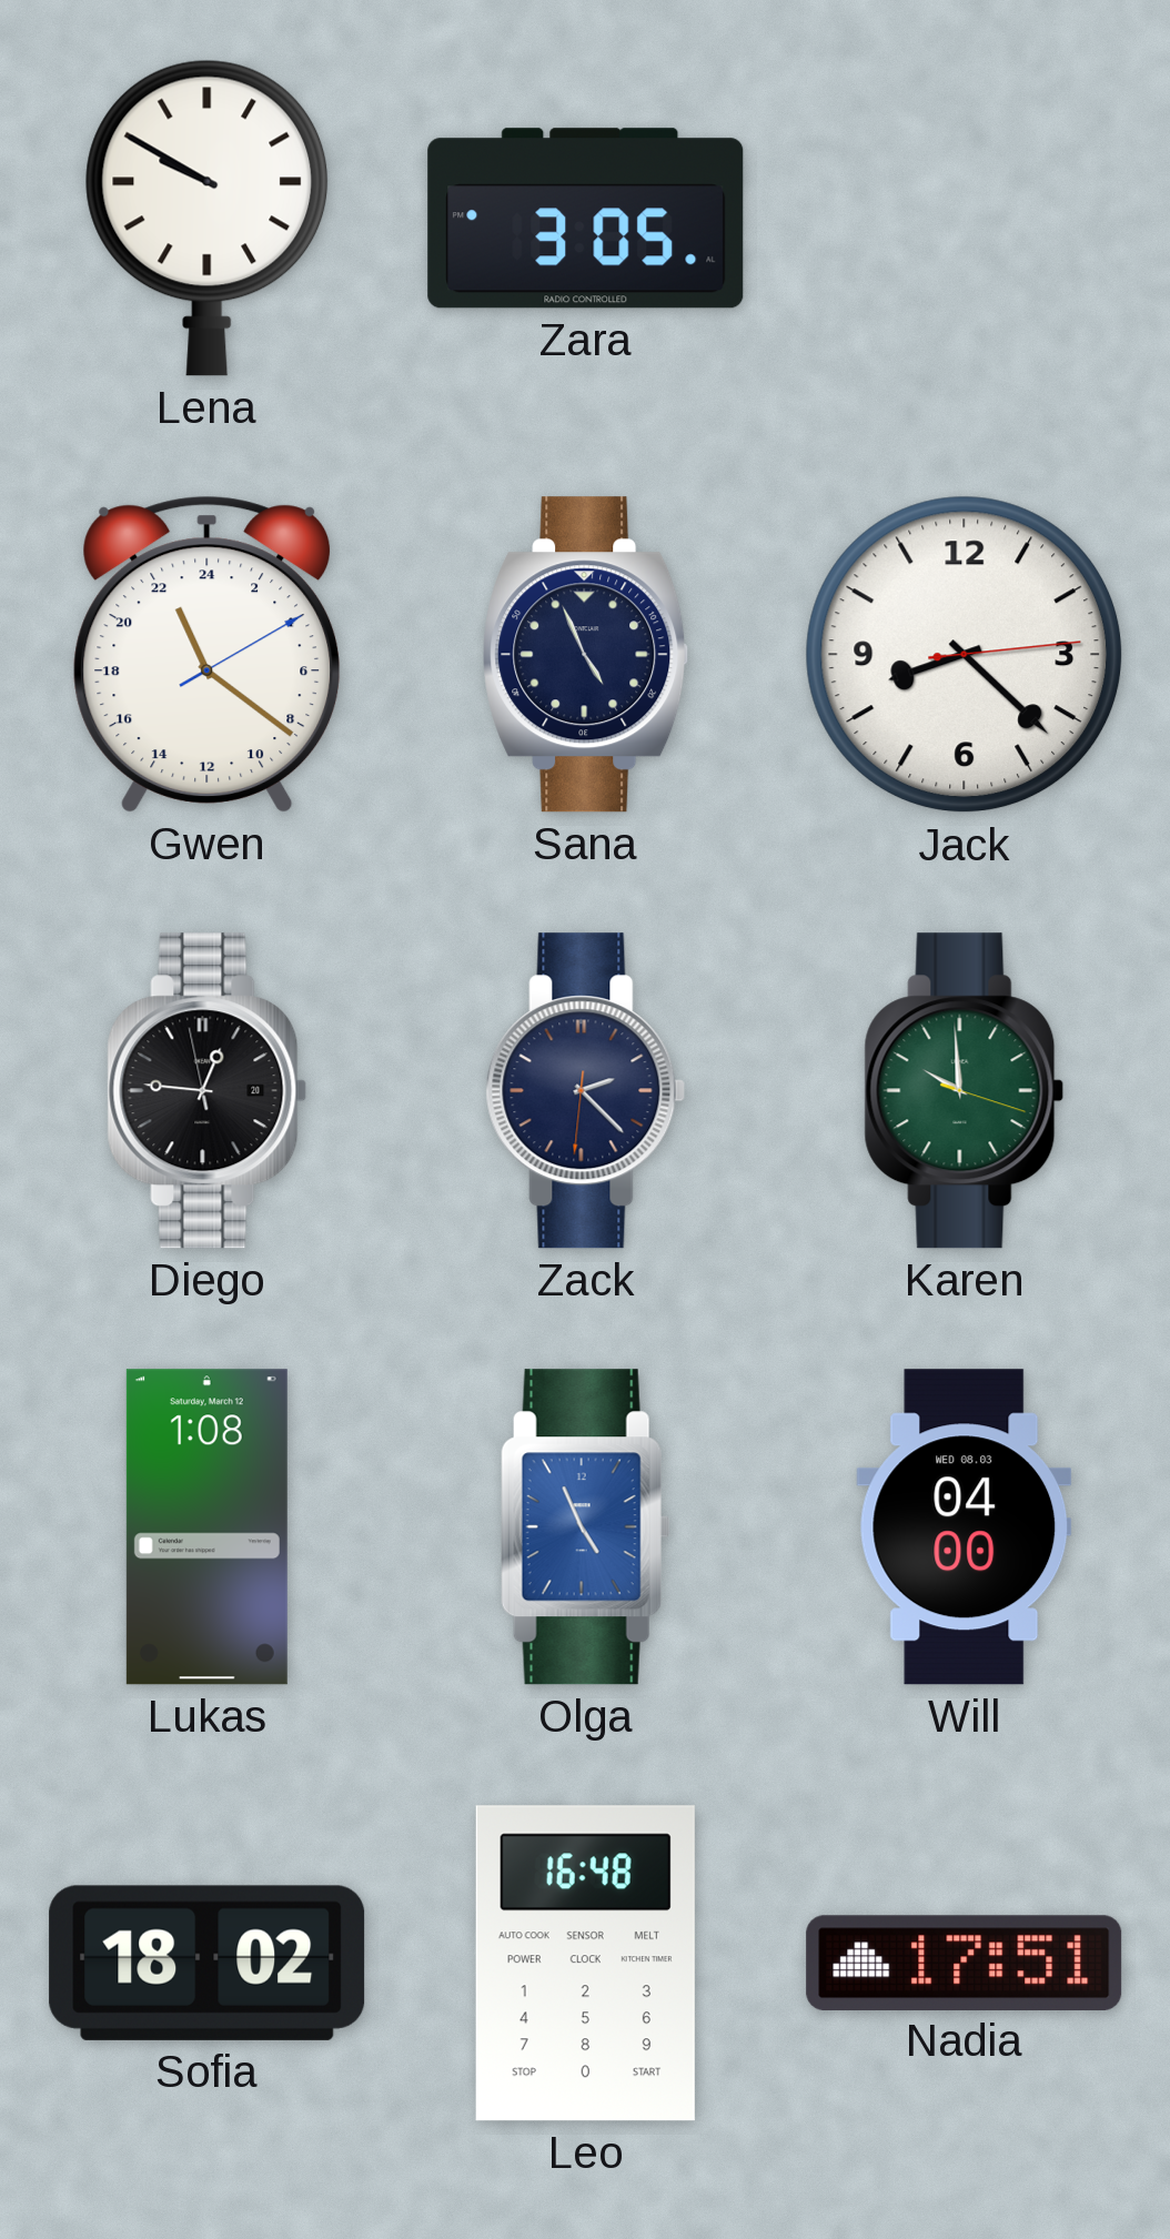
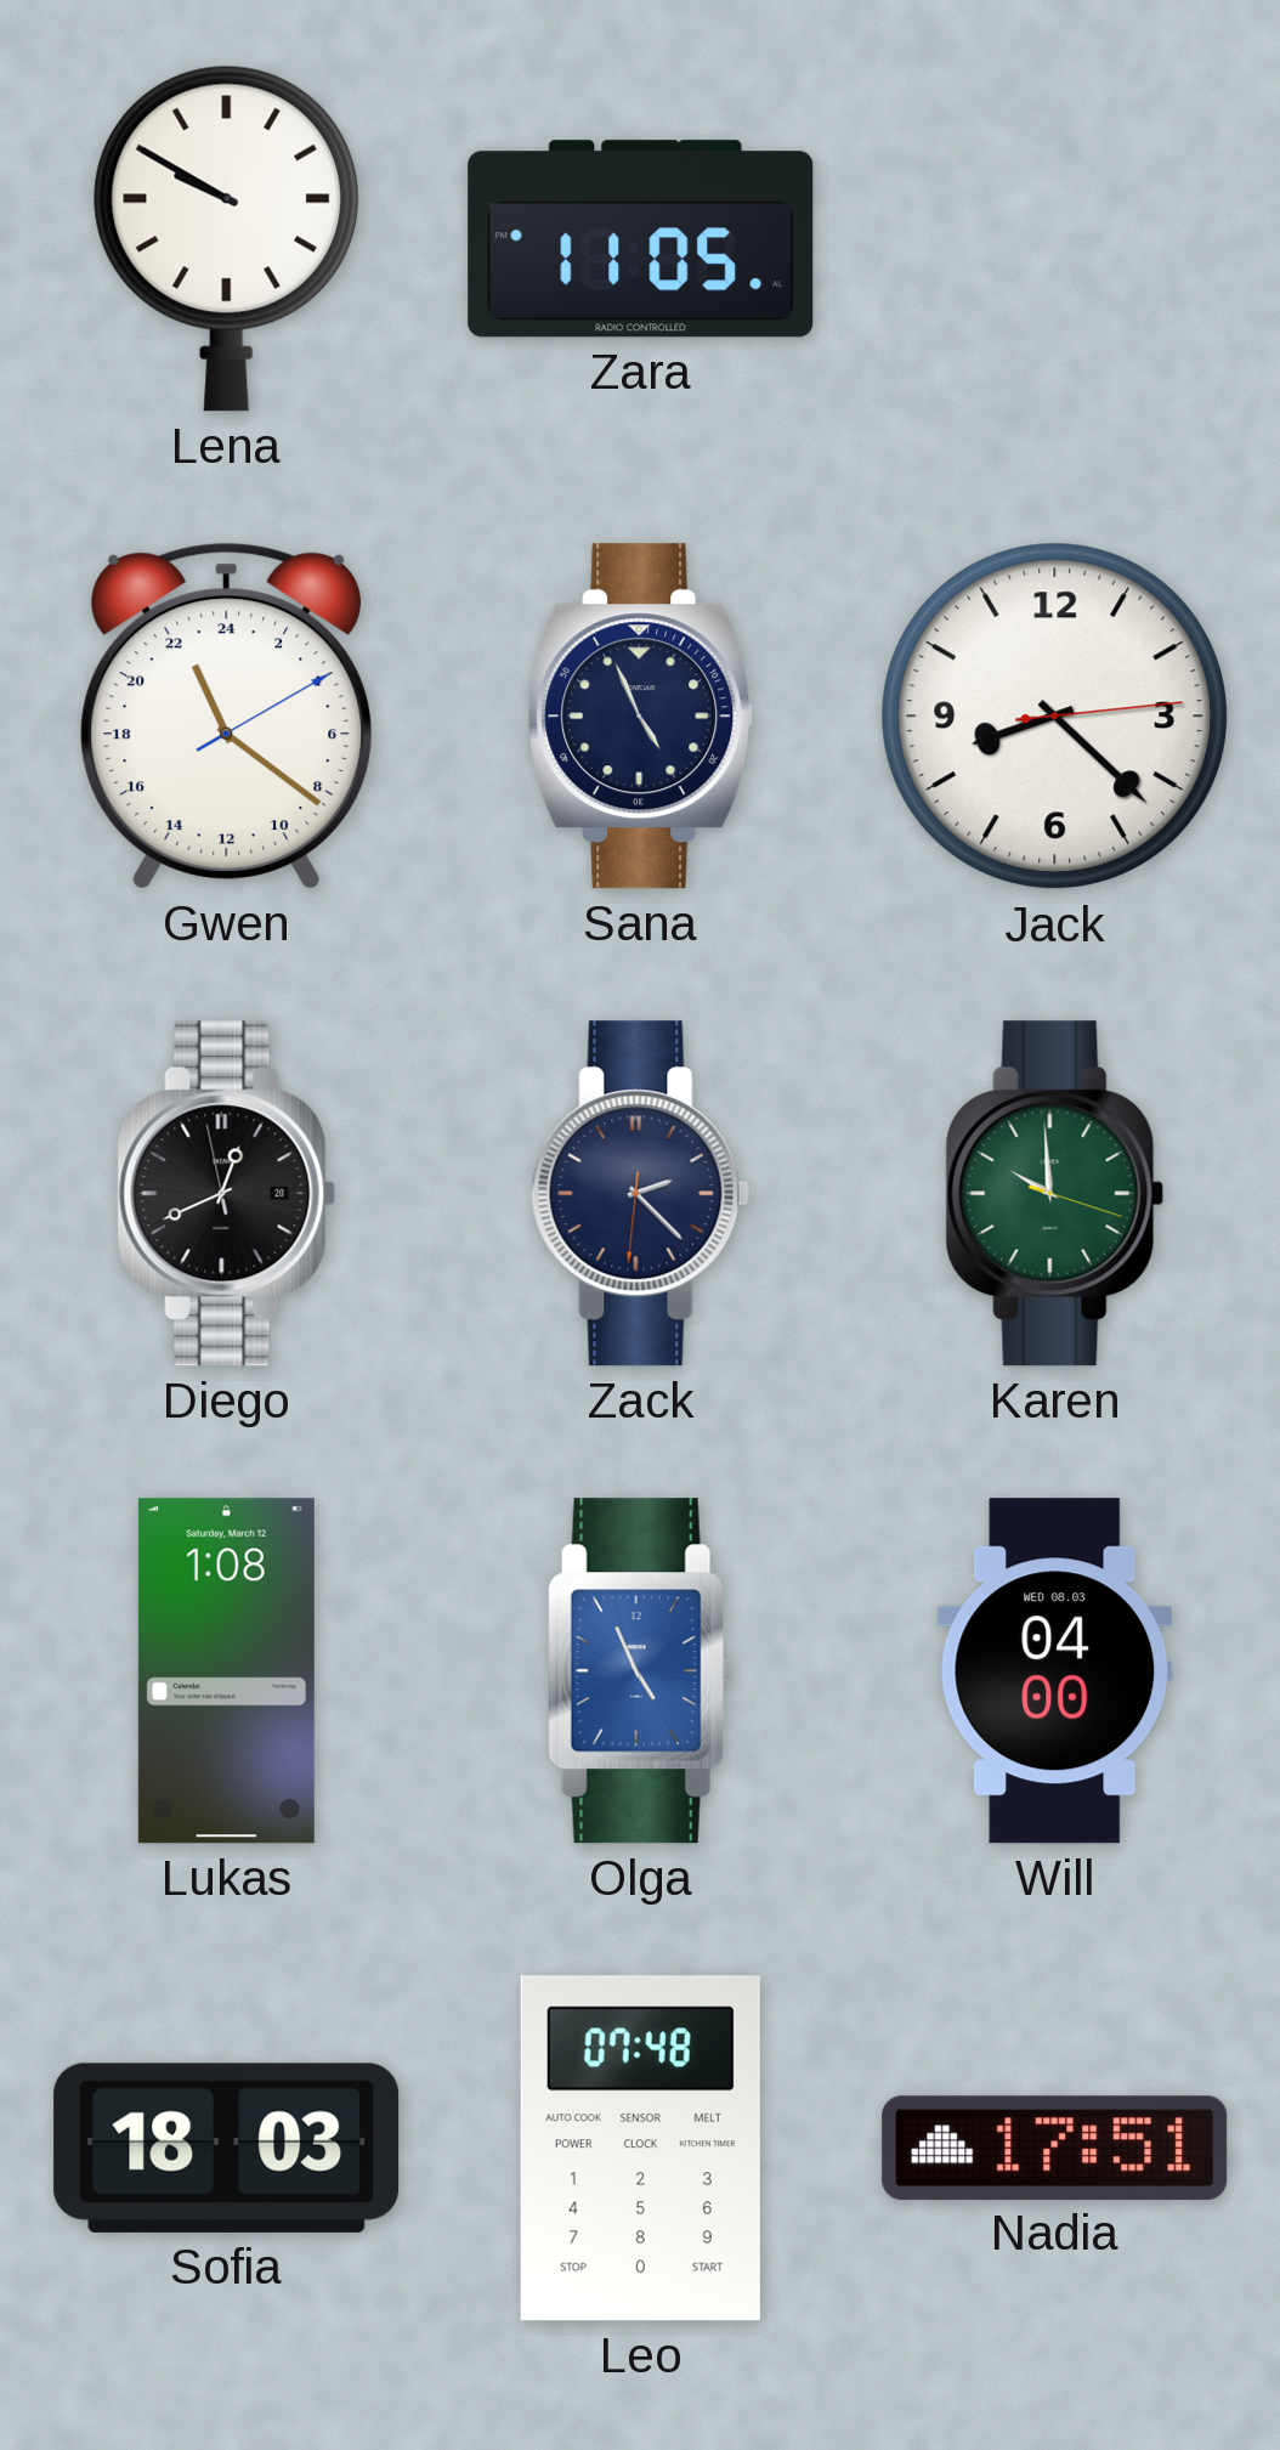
Zara: 3:05 -> 11:05
Diego: 12:45 -> 12:40
Sofia: 18:02 -> 18:03
Leo: 16:48 -> 07:48
